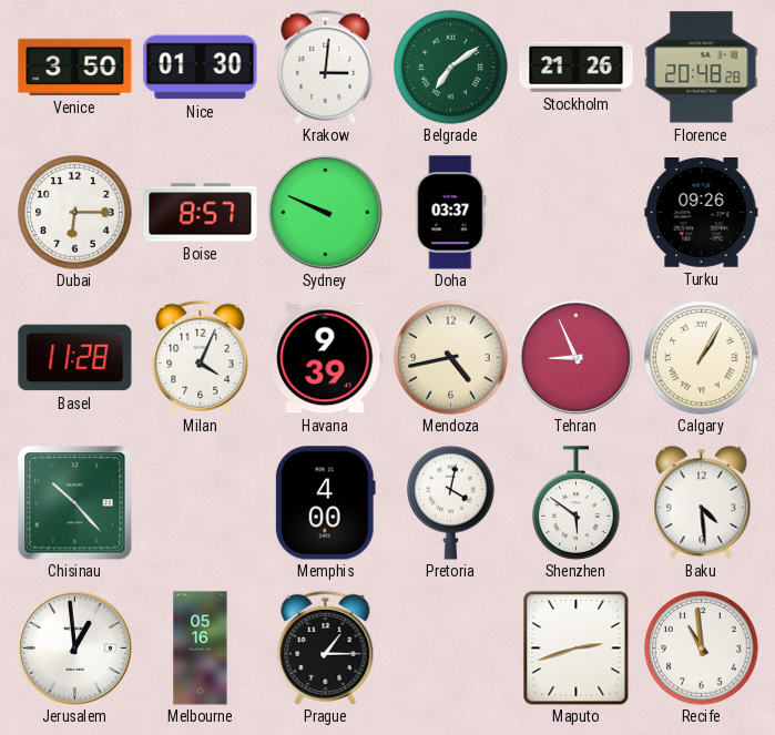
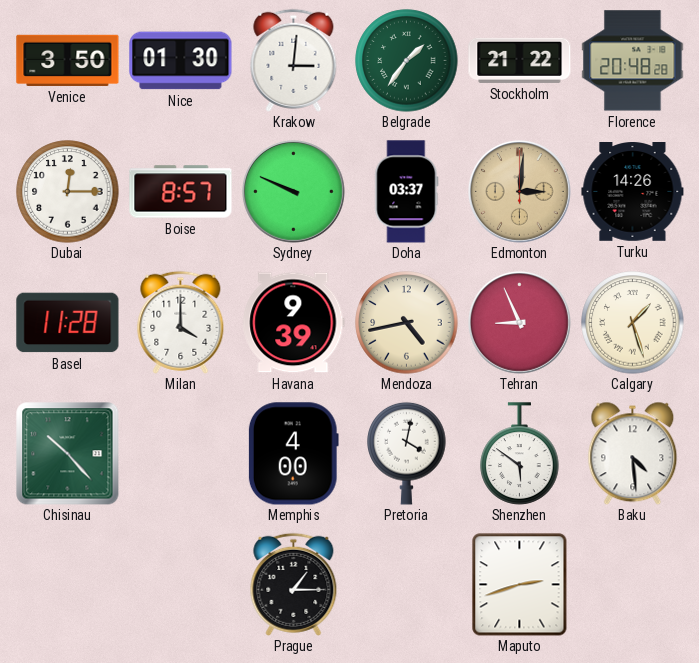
Belgrade: 7:09 -> 1:36
Stockholm: 21:26 -> 21:22
Dubai: 6:15 -> 12:15
Edmonton: none -> 3:01
Turku: 09:26 -> 14:26
Milan: 4:04 -> 4:00
Calgary: 1:05 -> 1:27
Jerusalem: 12:59 -> none
Melbourne: 05:16 -> none
Recife: 10:59 -> none
